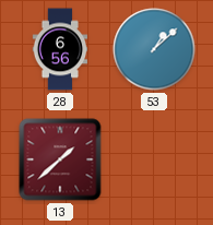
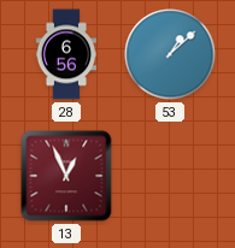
13: 1:38 -> 12:56
